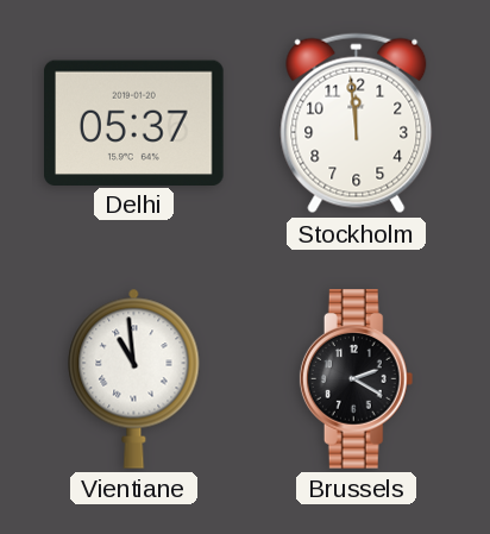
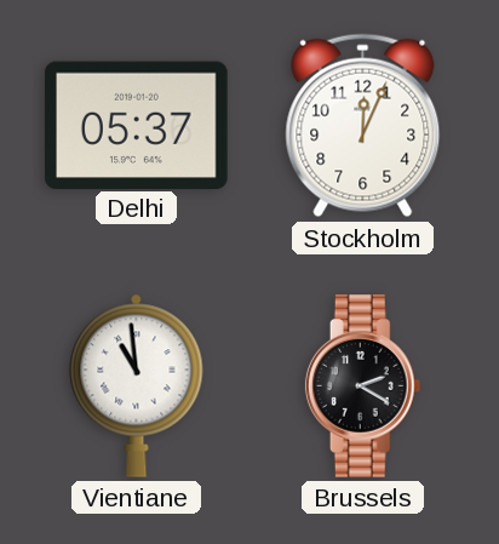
Stockholm: 11:59 -> 12:04
